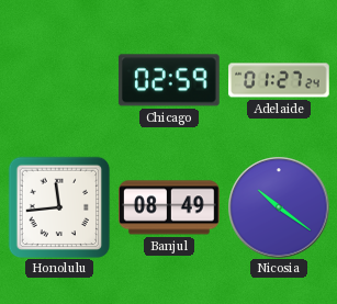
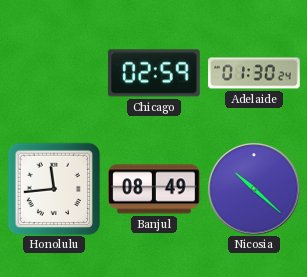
Adelaide: 01:27 -> 01:30
Nicosia: 10:21 -> 10:22
